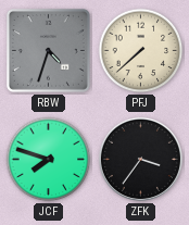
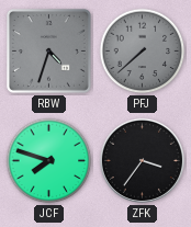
PFJ dial: cream -> grey
